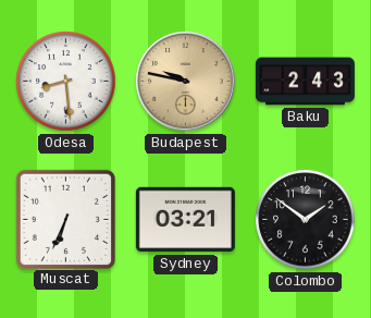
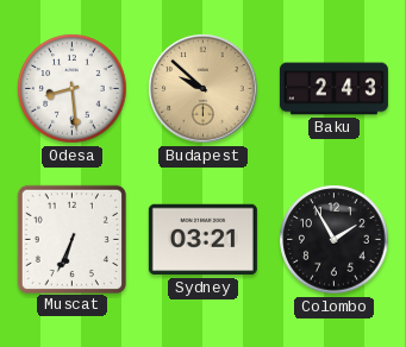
Budapest: 9:47 -> 9:52
Colombo: 1:51 -> 1:55
